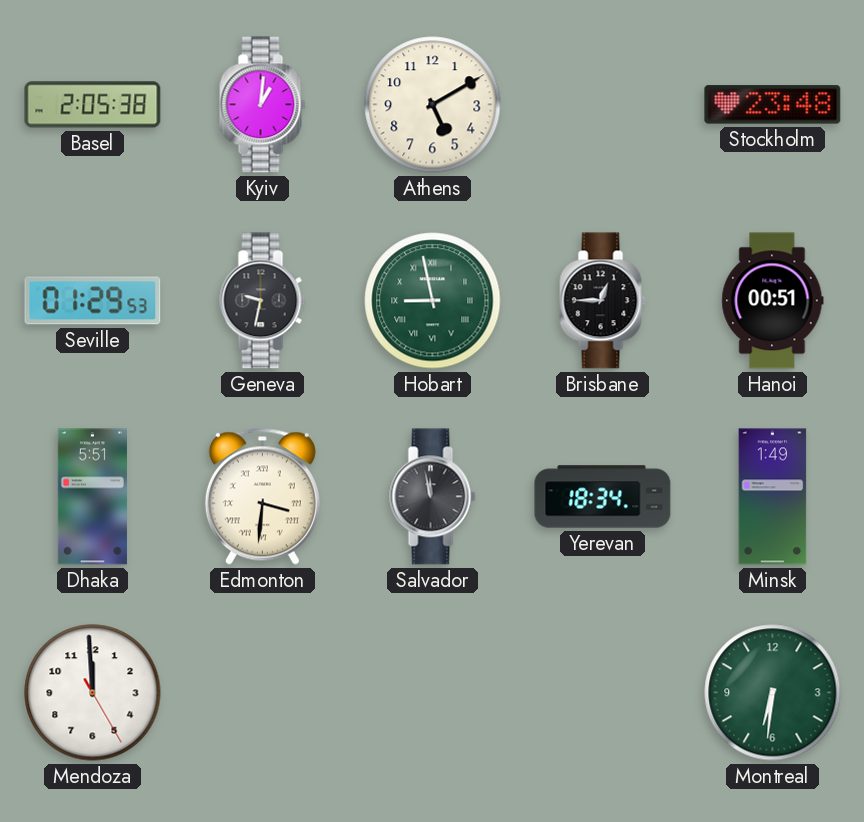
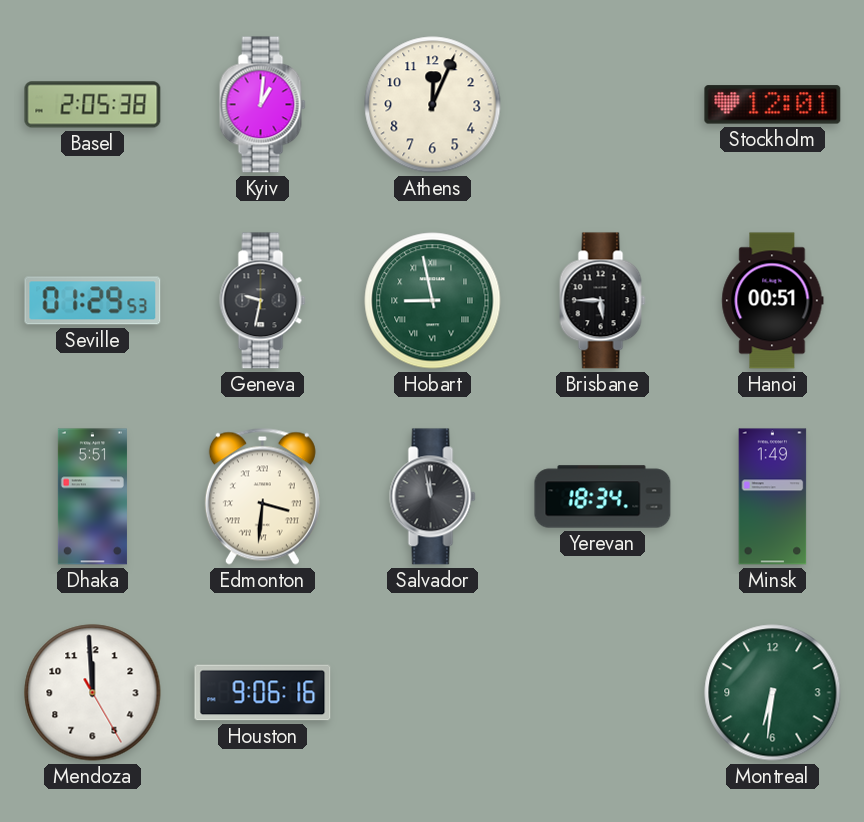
Athens: 5:10 -> 12:04
Stockholm: 23:48 -> 12:01
Brisbane: 12:45 -> 5:45
Houston: none -> 9:06
